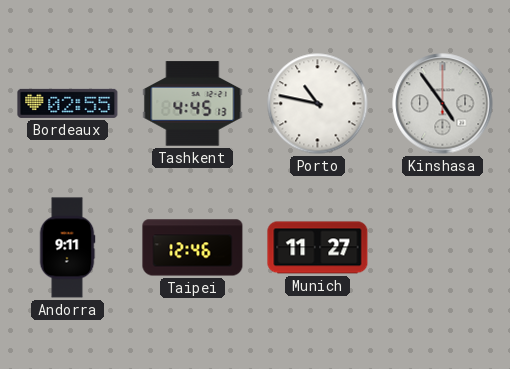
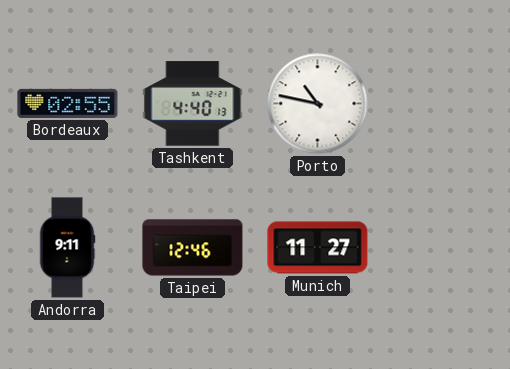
Tashkent: 4:45 -> 4:40
Kinshasa: 4:54 -> none
